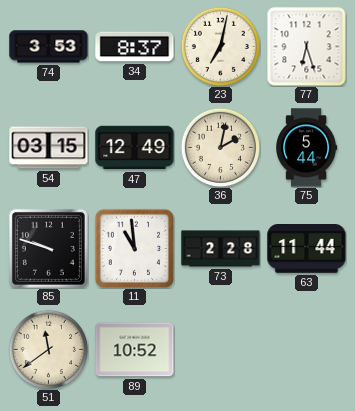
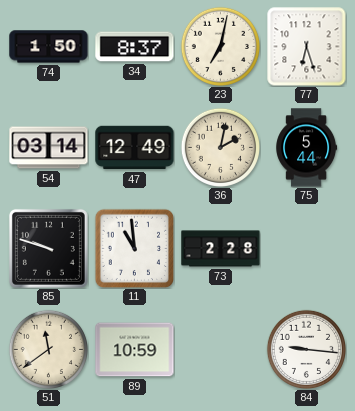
74: 3:53 -> 1:50
54: 03:15 -> 03:14
63: 11:44 -> none
89: 10:52 -> 10:59
84: none -> 9:16
